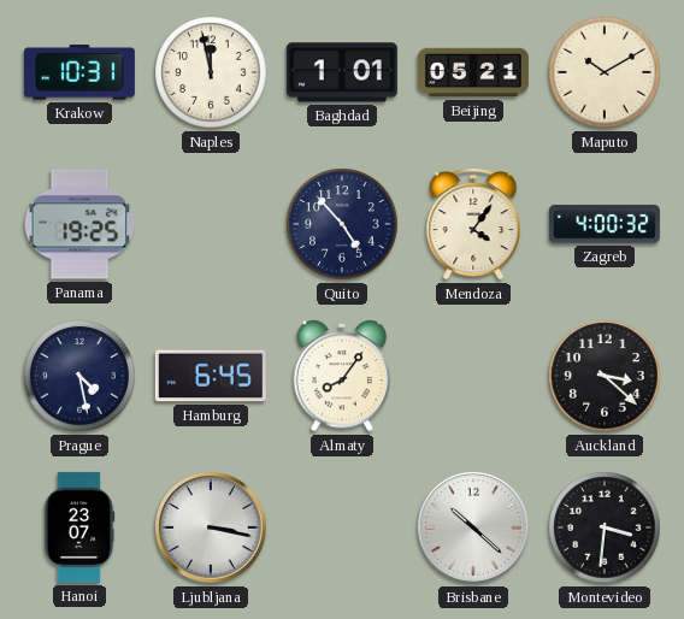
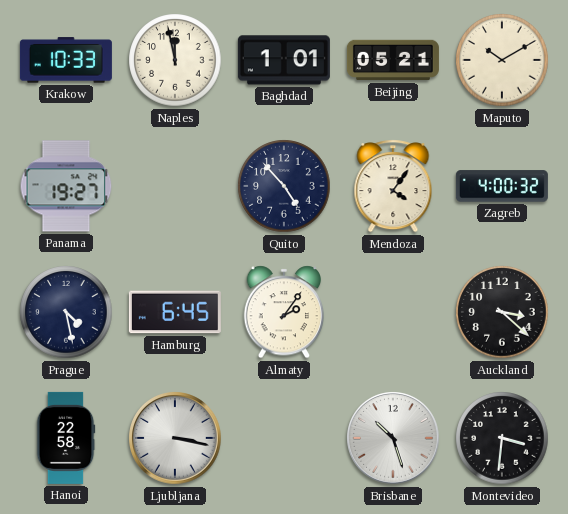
Krakow: 10:31 -> 10:33
Panama: 19:25 -> 19:27
Almaty: 8:06 -> 2:06
Hanoi: 23:07 -> 22:58
Brisbane: 10:22 -> 10:27
